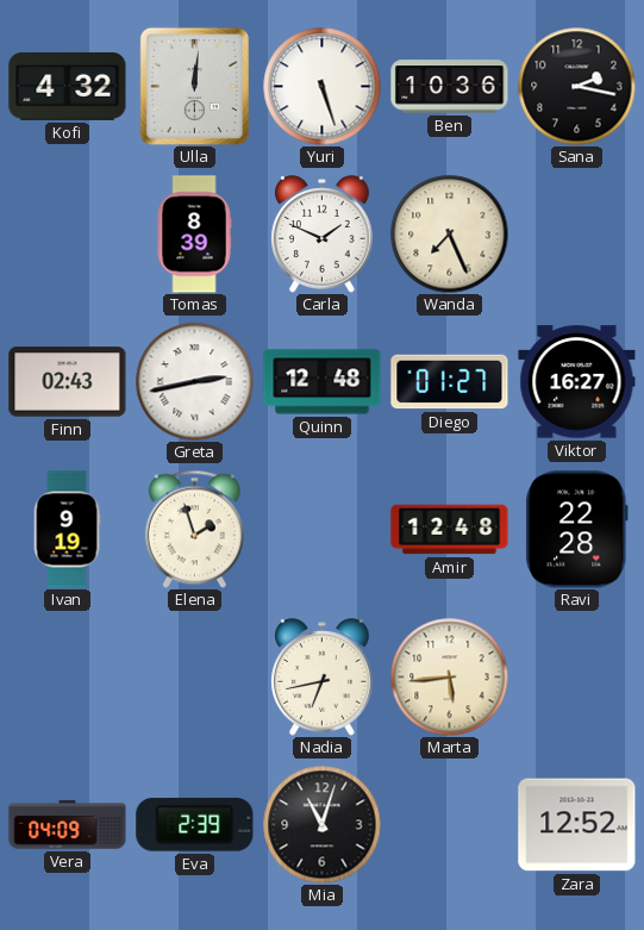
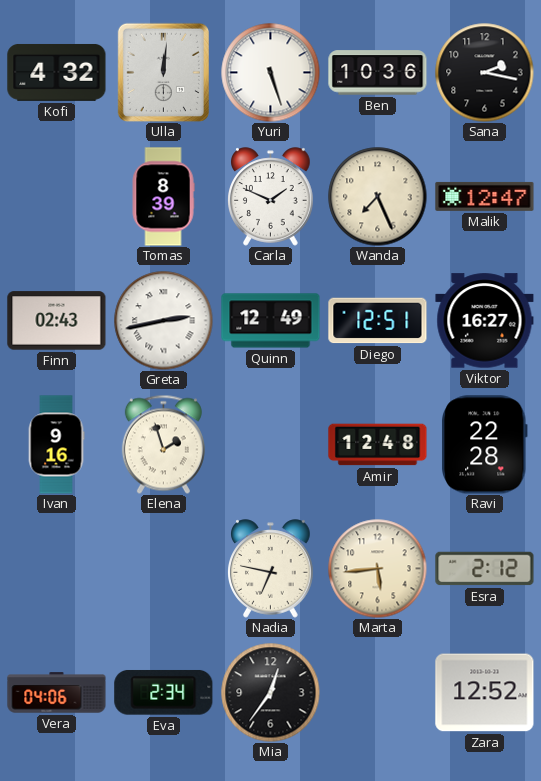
Malik: none -> 12:47
Quinn: 12:48 -> 12:49
Diego: 01:27 -> 12:51
Ivan: 9:19 -> 9:16
Nadia: 6:43 -> 6:47
Esra: none -> 2:12
Vera: 04:09 -> 04:06
Eva: 2:39 -> 2:34
Mia: 11:03 -> 12:36
